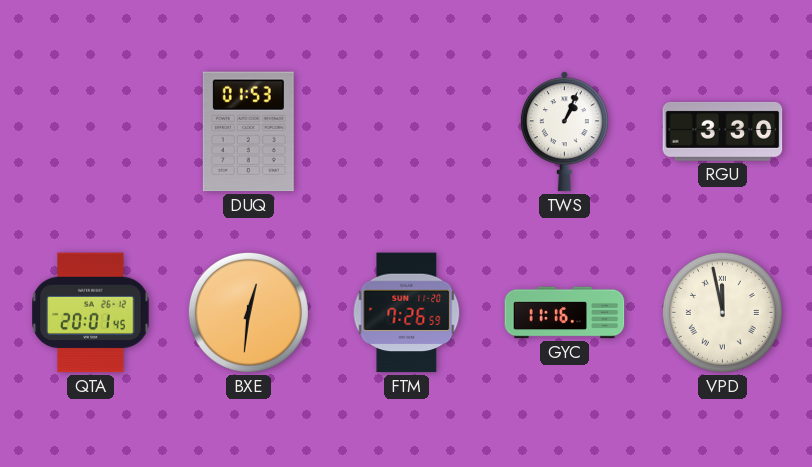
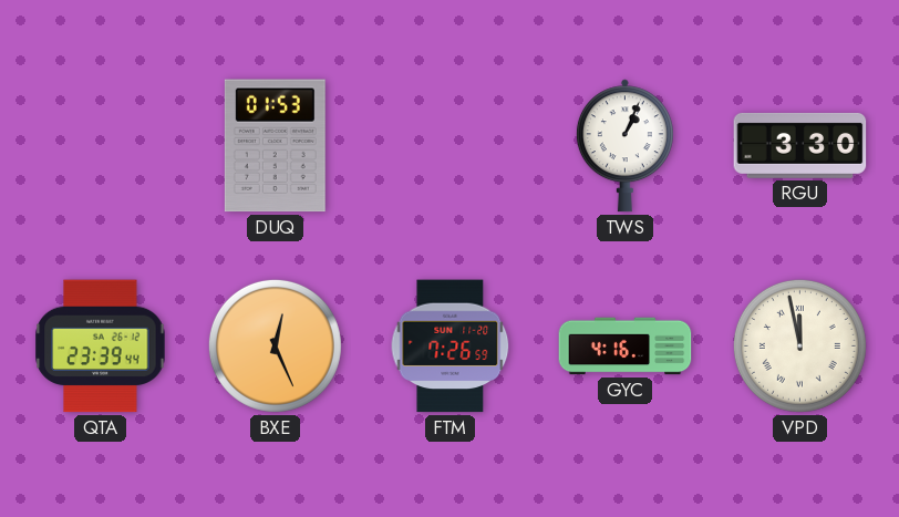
QTA: 20:01 -> 23:39
BXE: 12:31 -> 12:26
GYC: 11:16 -> 4:16
